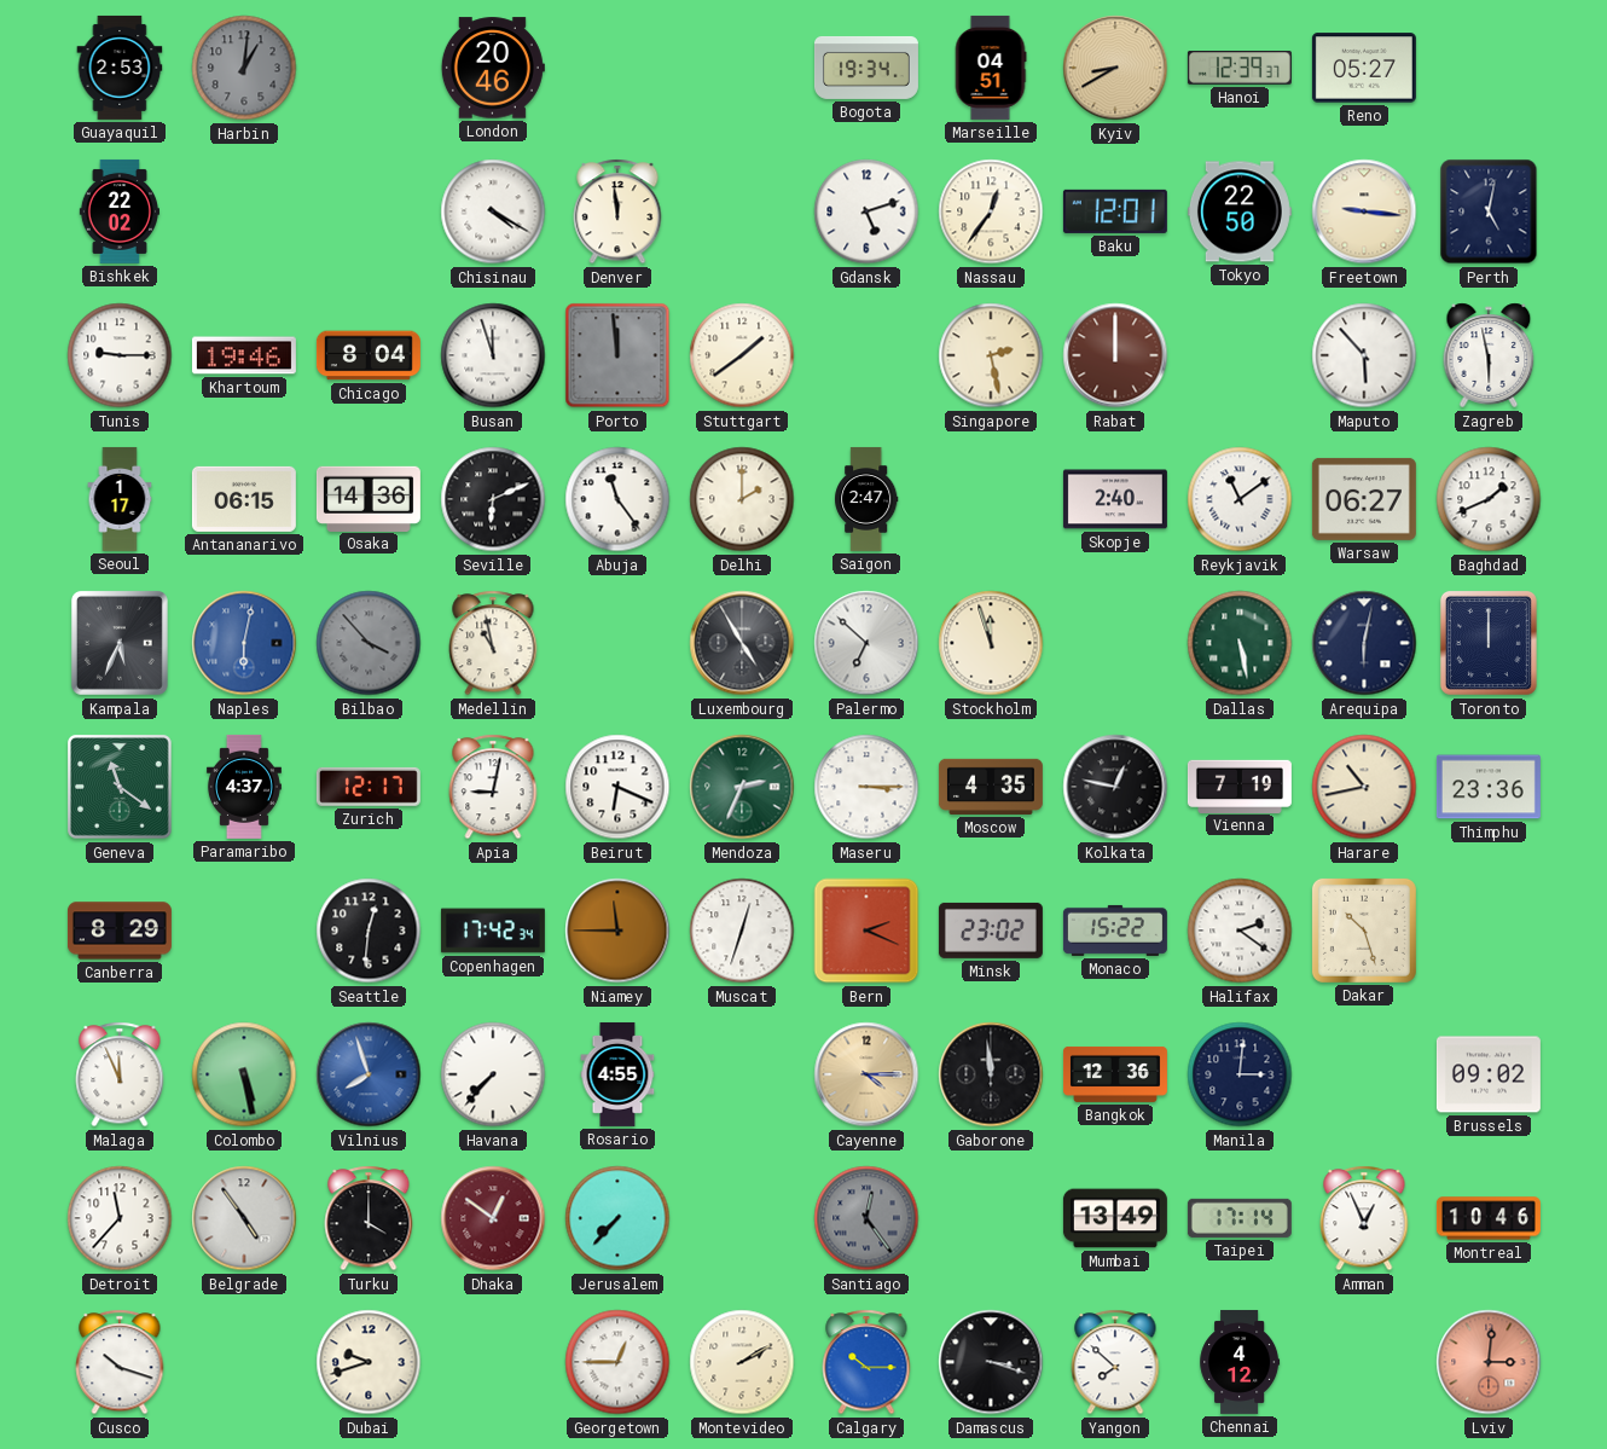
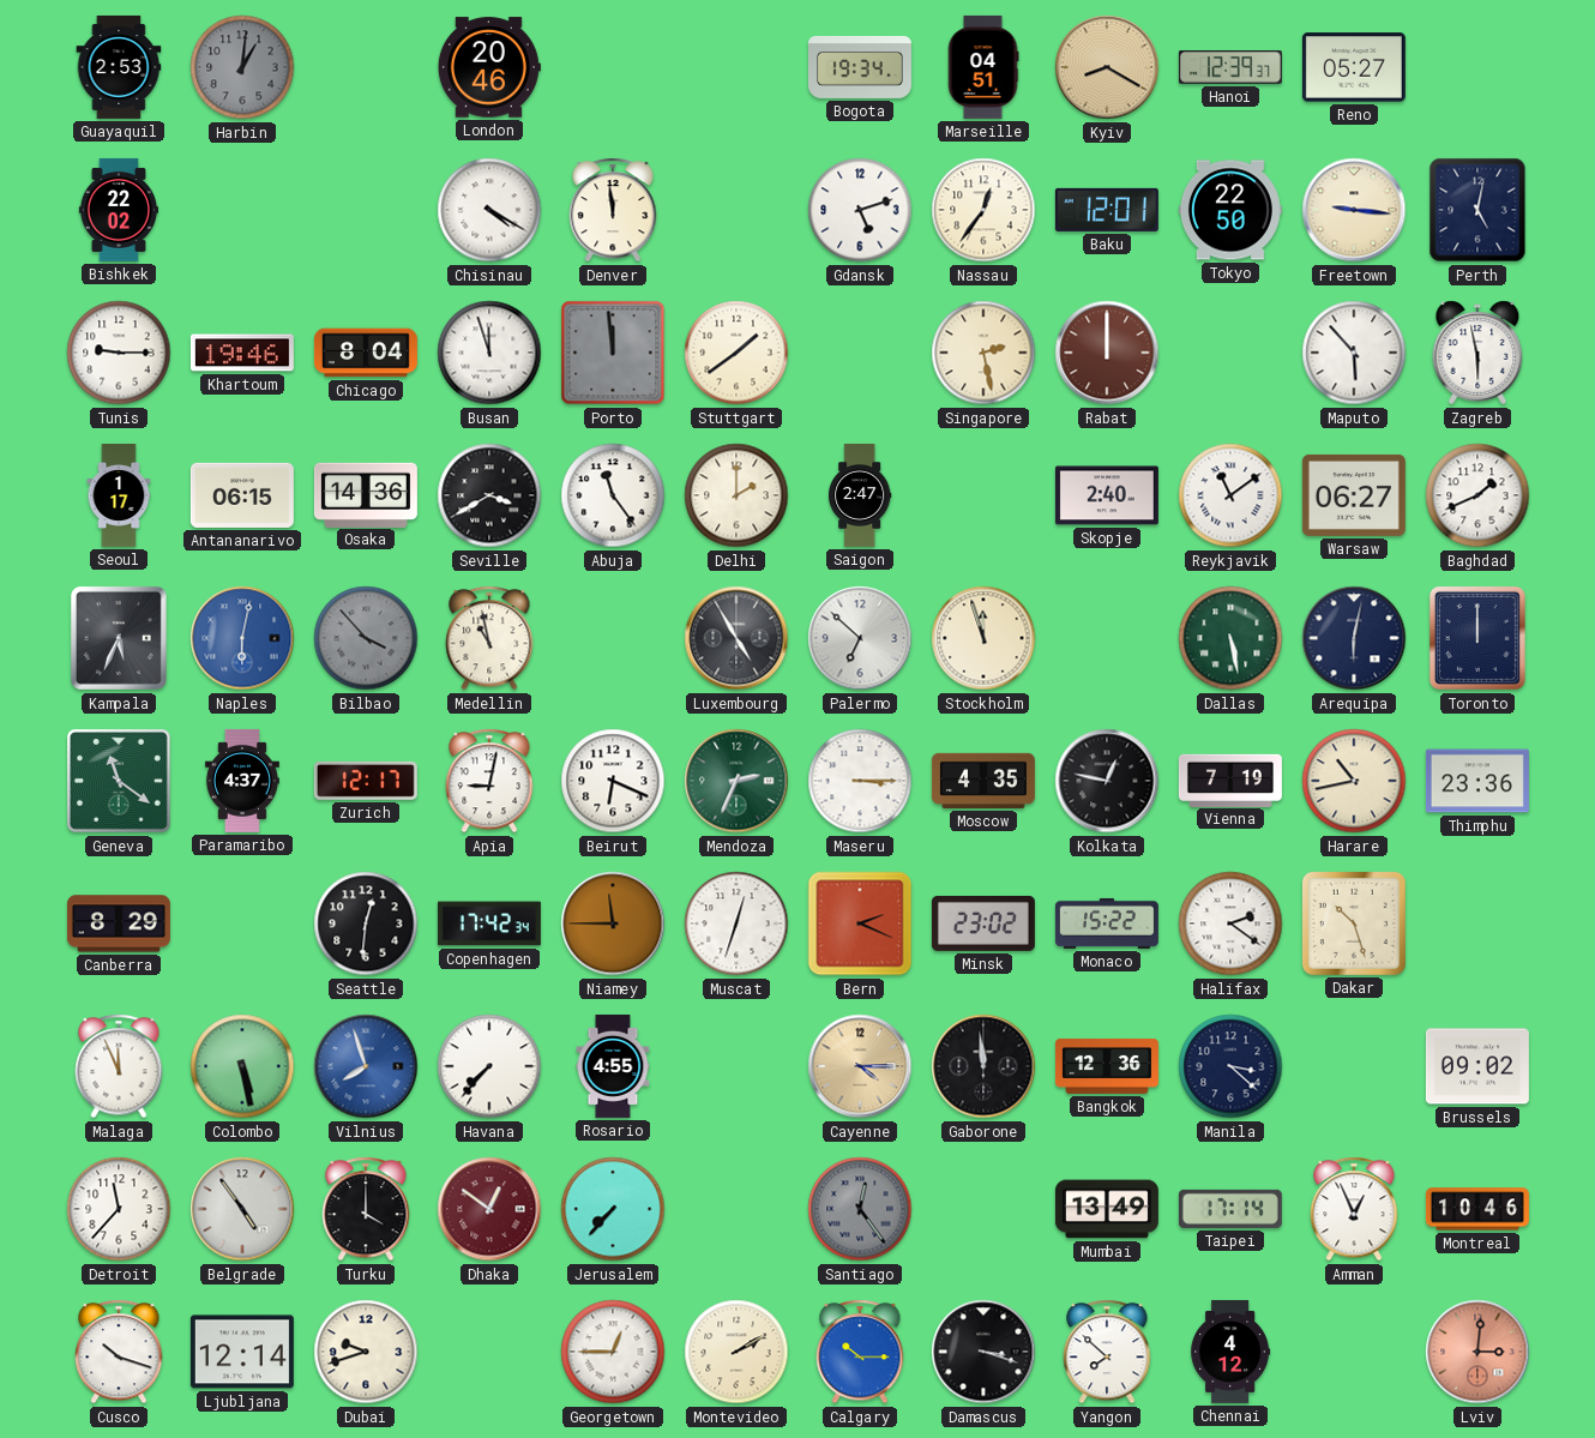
Kyiv: 8:40 -> 8:20
Seville: 6:11 -> 3:40
Manila: 3:01 -> 3:22
Ljubljana: none -> 12:14
